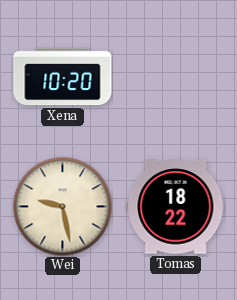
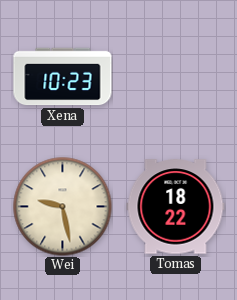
Xena: 10:20 -> 10:23
